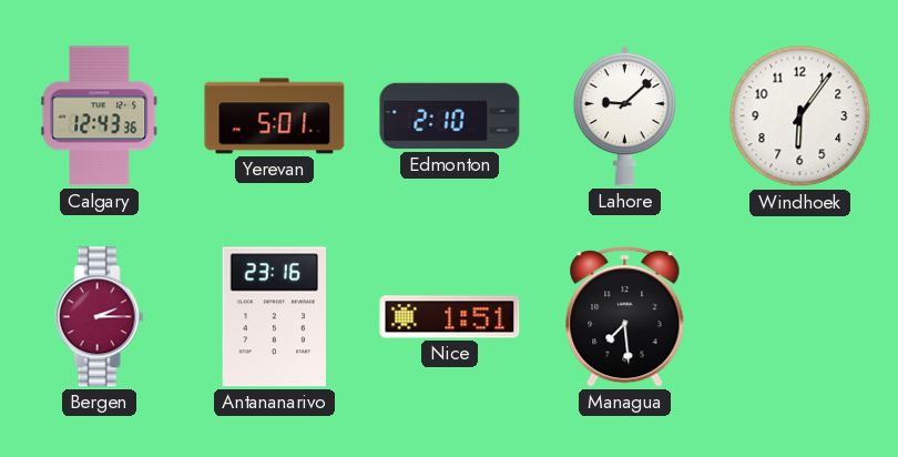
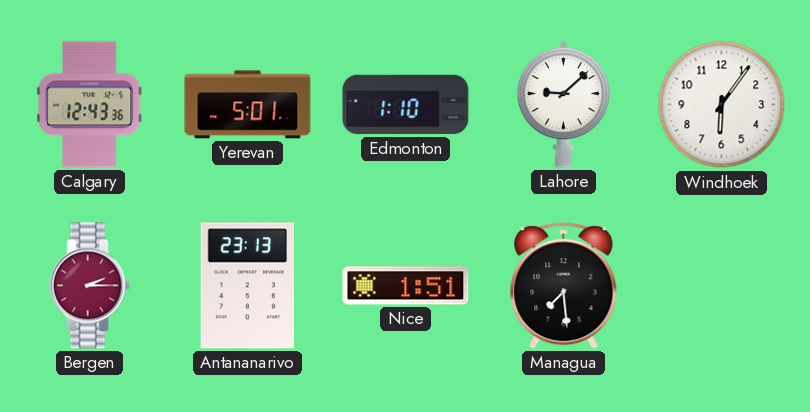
Edmonton: 2:10 -> 1:10
Antananarivo: 23:16 -> 23:13
